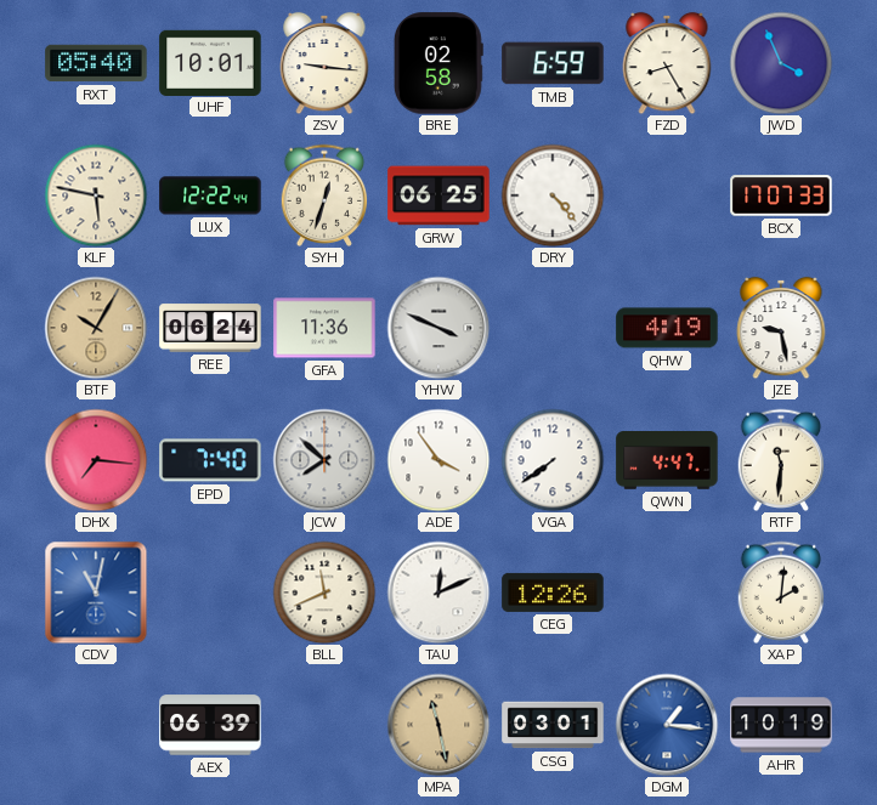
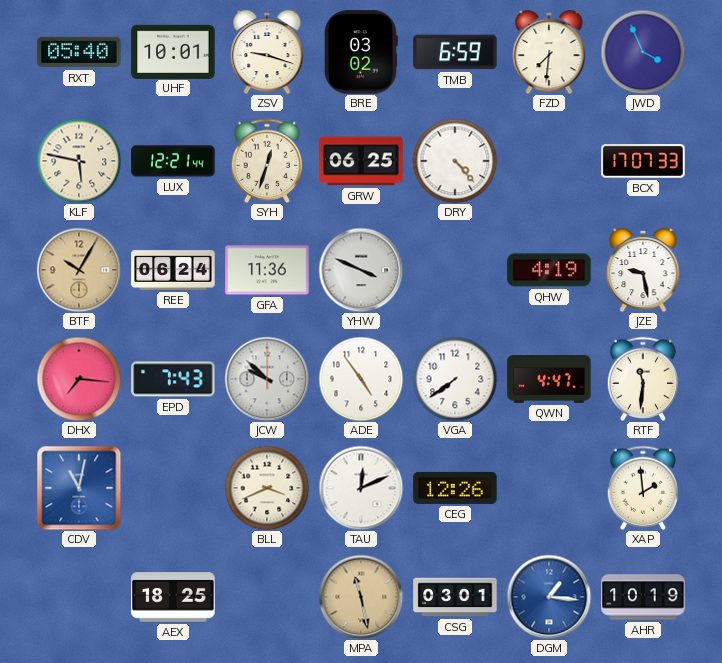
ZSV: 9:16 -> 9:18
BRE: 02:58 -> 03:02
FZD: 8:25 -> 7:31
LUX: 12:22 -> 12:21
EPD: 7:40 -> 7:43
JCW: 7:52 -> 9:52
ADE: 3:54 -> 4:54
BLL: 11:41 -> 3:41
XAP: 2:01 -> 1:59
AEX: 06:39 -> 18:25
